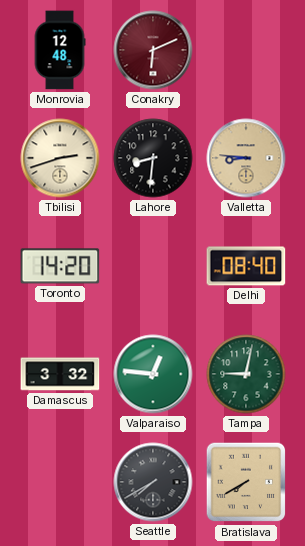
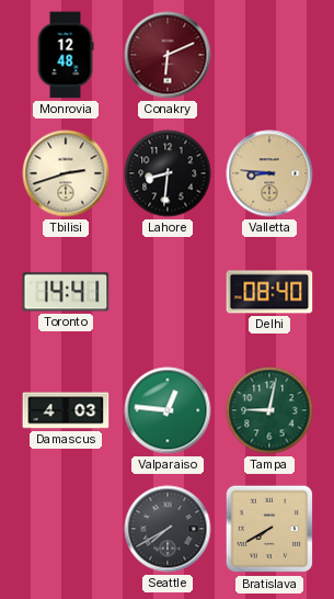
Toronto: 14:20 -> 14:41
Damascus: 3:32 -> 4:03
